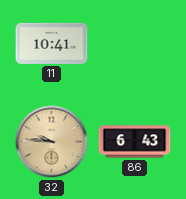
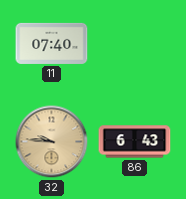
11: 10:41 -> 07:40
